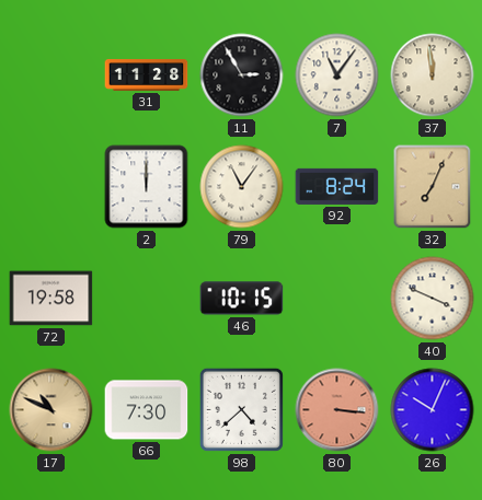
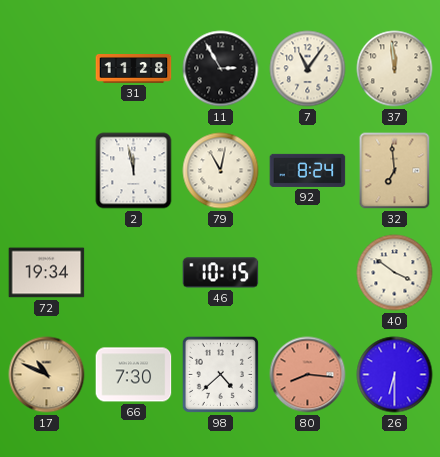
2: 12:00 -> 11:58
79: 11:06 -> 11:02
32: 7:04 -> 6:59
72: 19:58 -> 19:34
40: 3:49 -> 3:51
80: 3:16 -> 8:16
26: 10:04 -> 6:30
